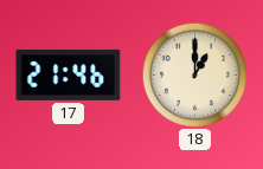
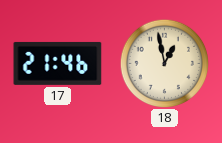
18: 1:00 -> 12:58
